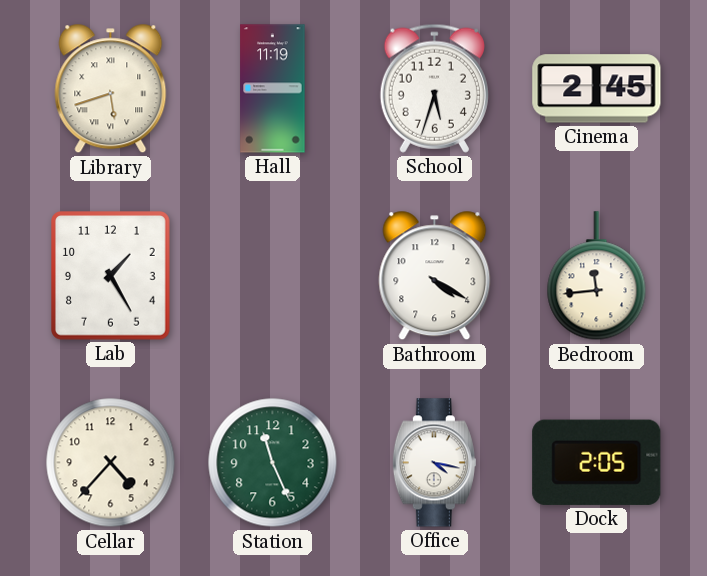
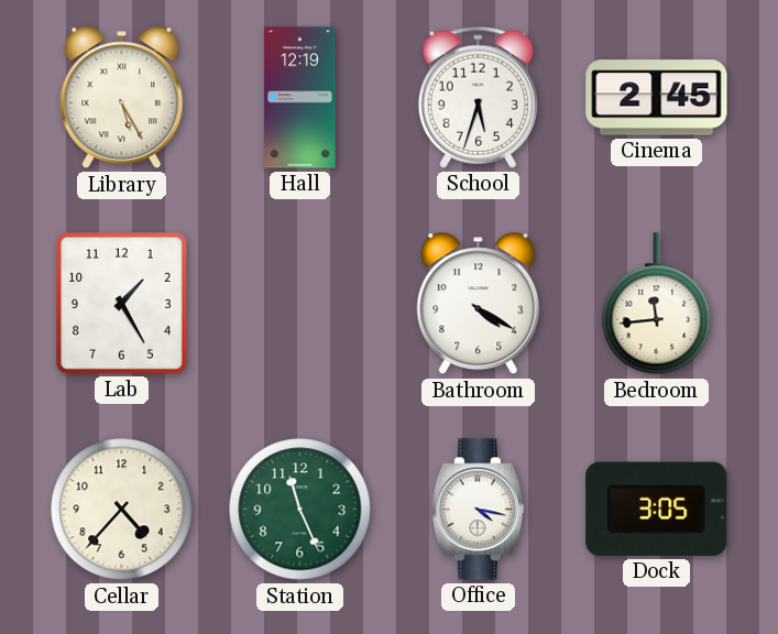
Library: 5:42 -> 5:25
Hall: 11:19 -> 12:19
Dock: 2:05 -> 3:05
